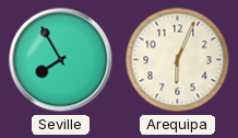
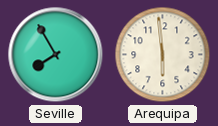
Arequipa: 6:04 -> 5:59
